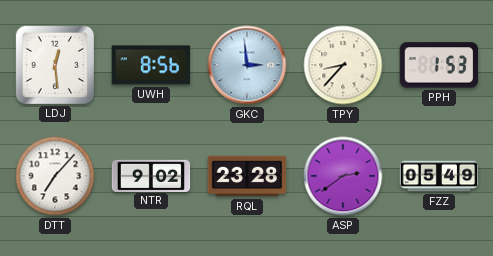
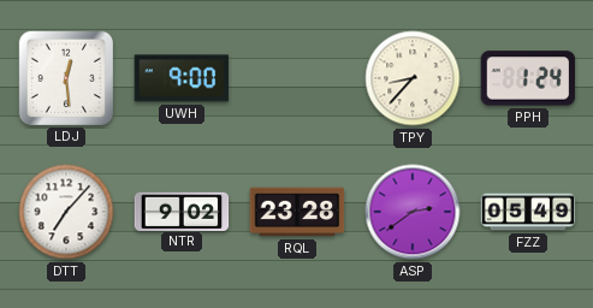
UWH: 8:56 -> 9:00
GKC: 2:59 -> none
PPH: 1:53 -> 1:24
